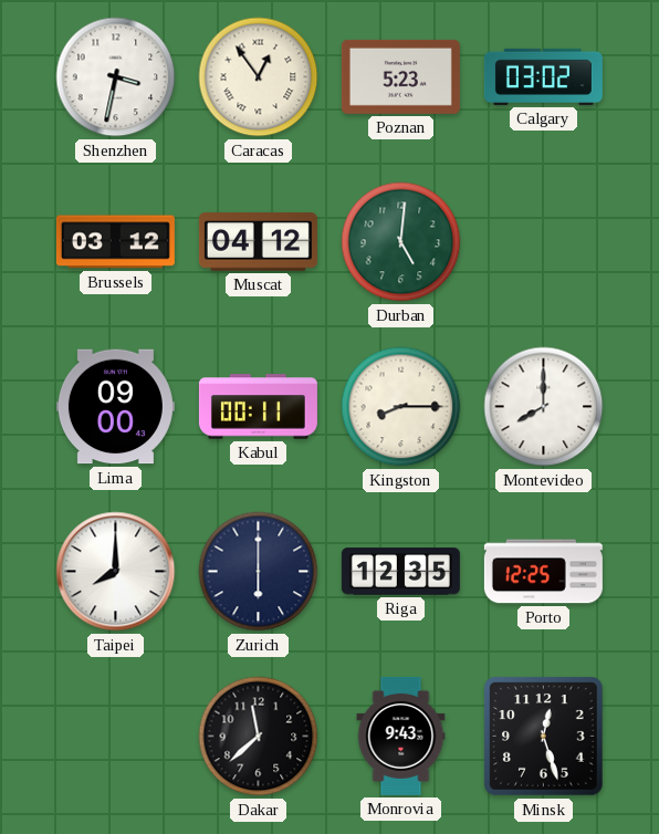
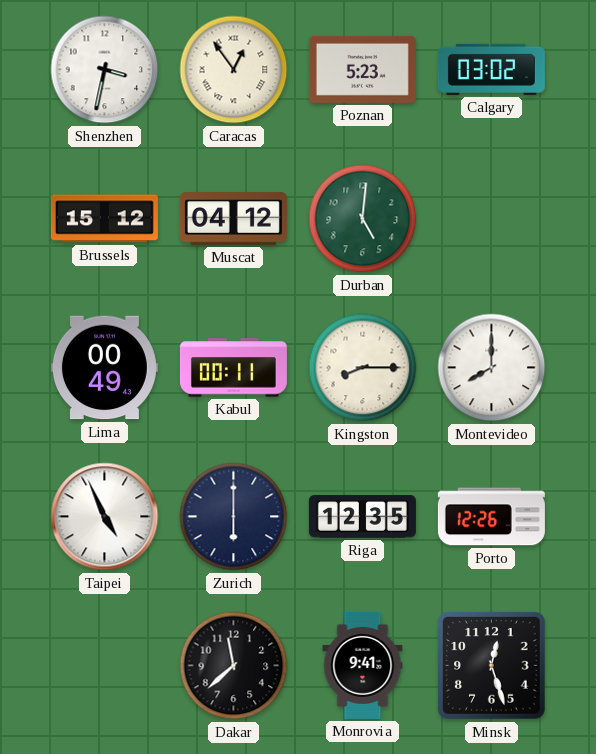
Brussels: 03:12 -> 15:12
Lima: 09:00 -> 00:49
Taipei: 8:00 -> 4:56
Porto: 12:25 -> 12:26
Monrovia: 9:43 -> 9:41
